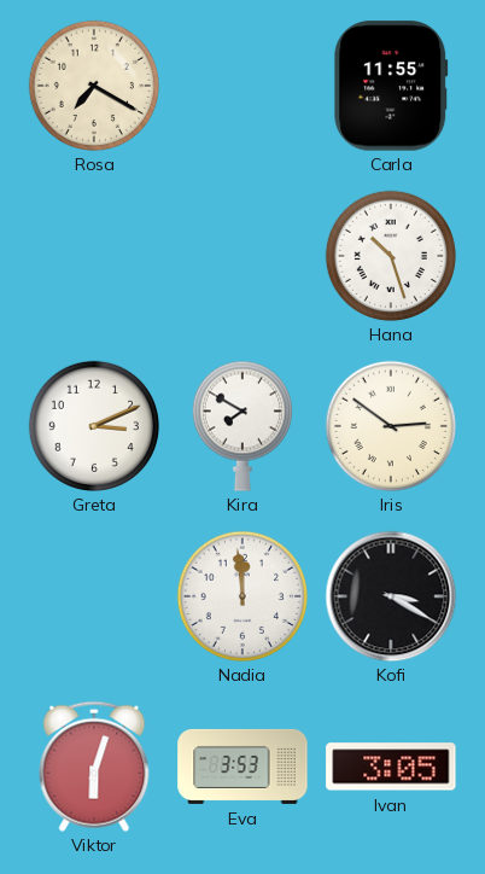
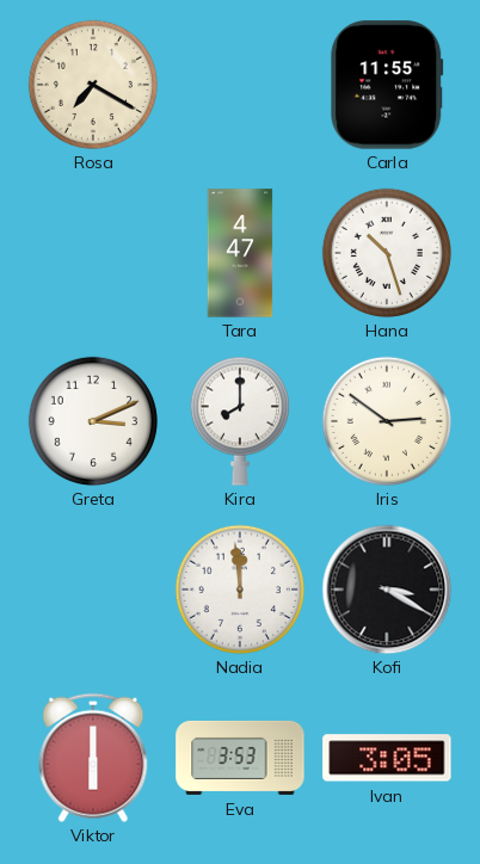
Tara: none -> 4:47
Kira: 7:50 -> 8:00
Viktor: 6:03 -> 6:00
